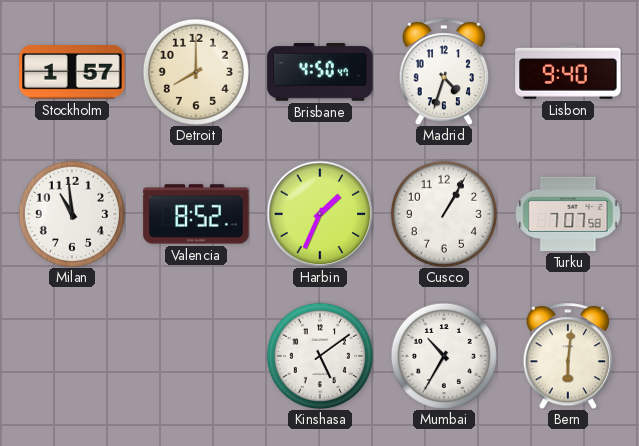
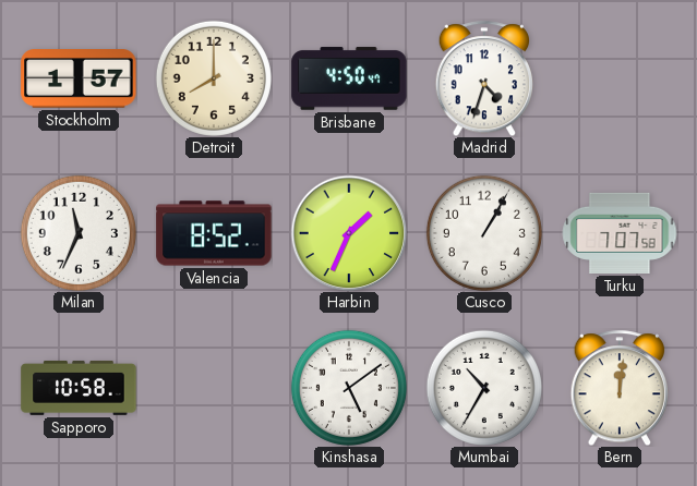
Lisbon: 9:40 -> none
Milan: 10:59 -> 11:34
Sapporo: none -> 10:58
Bern: 6:01 -> 12:01
